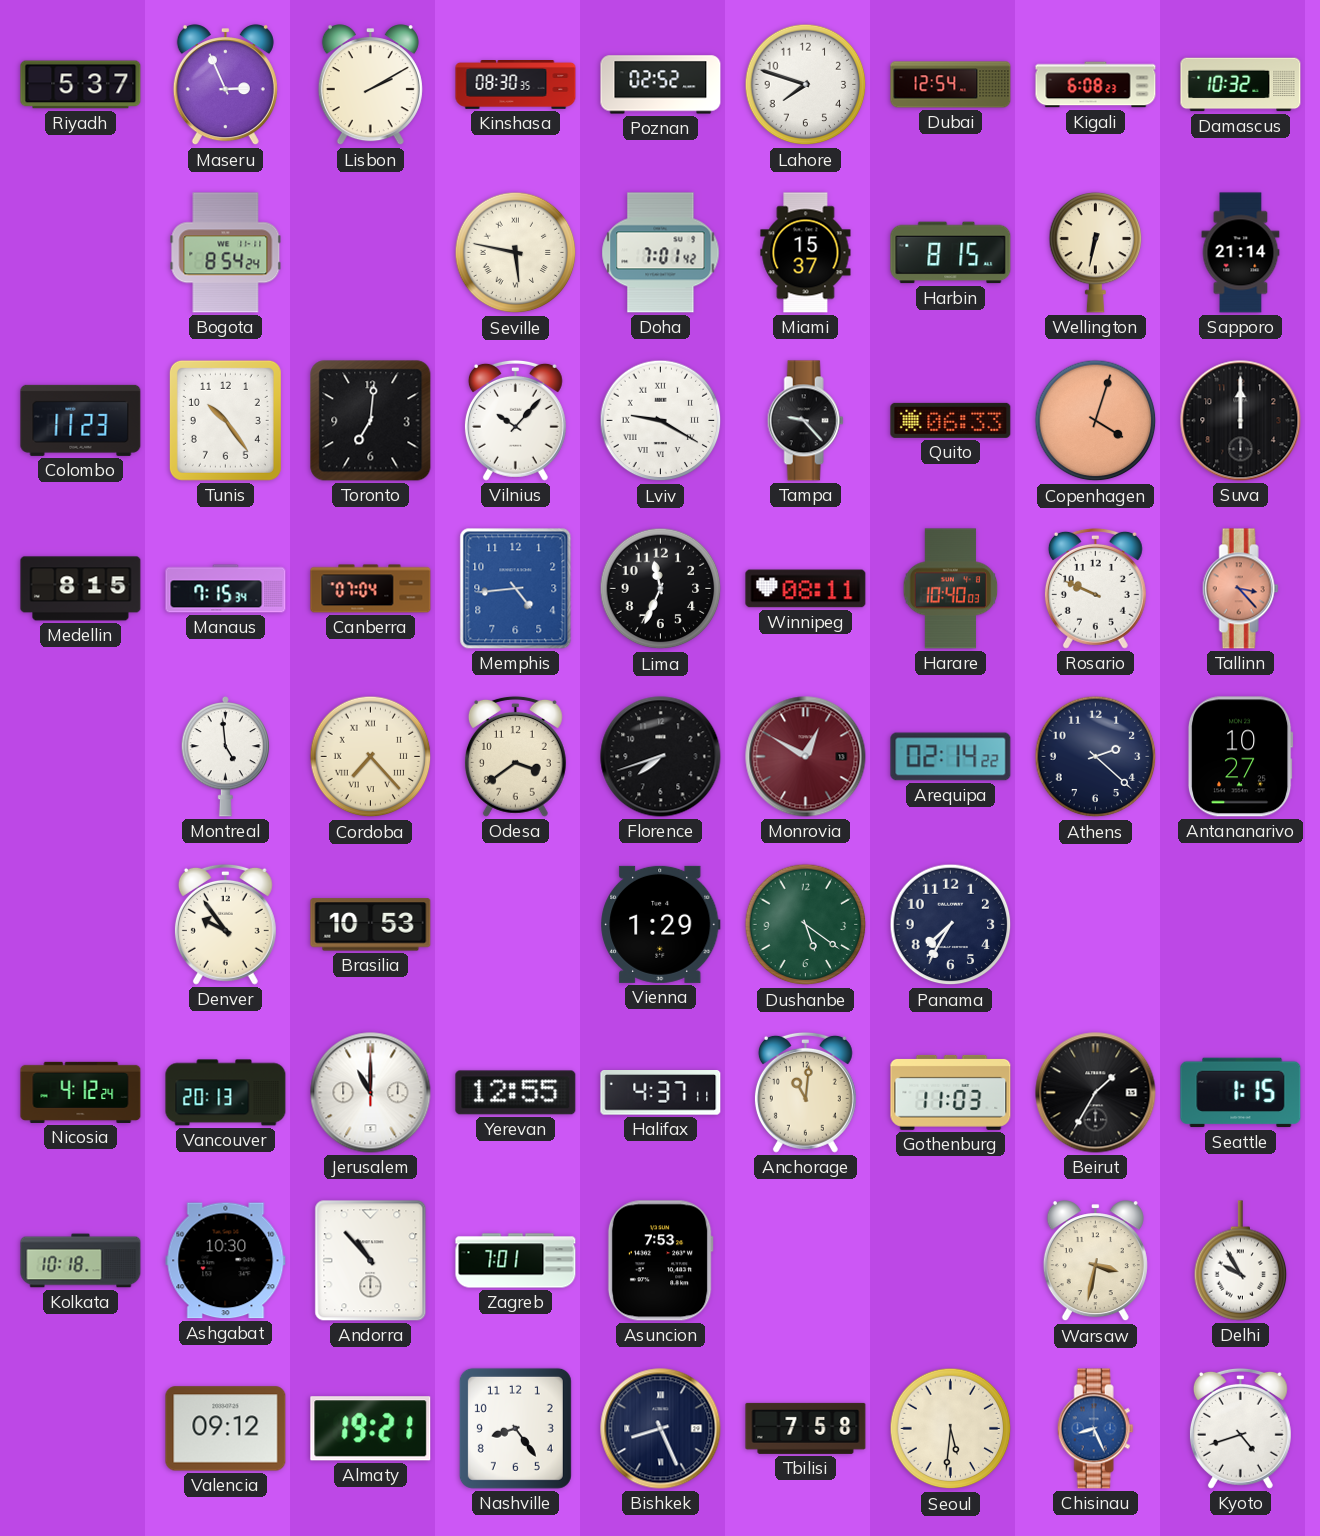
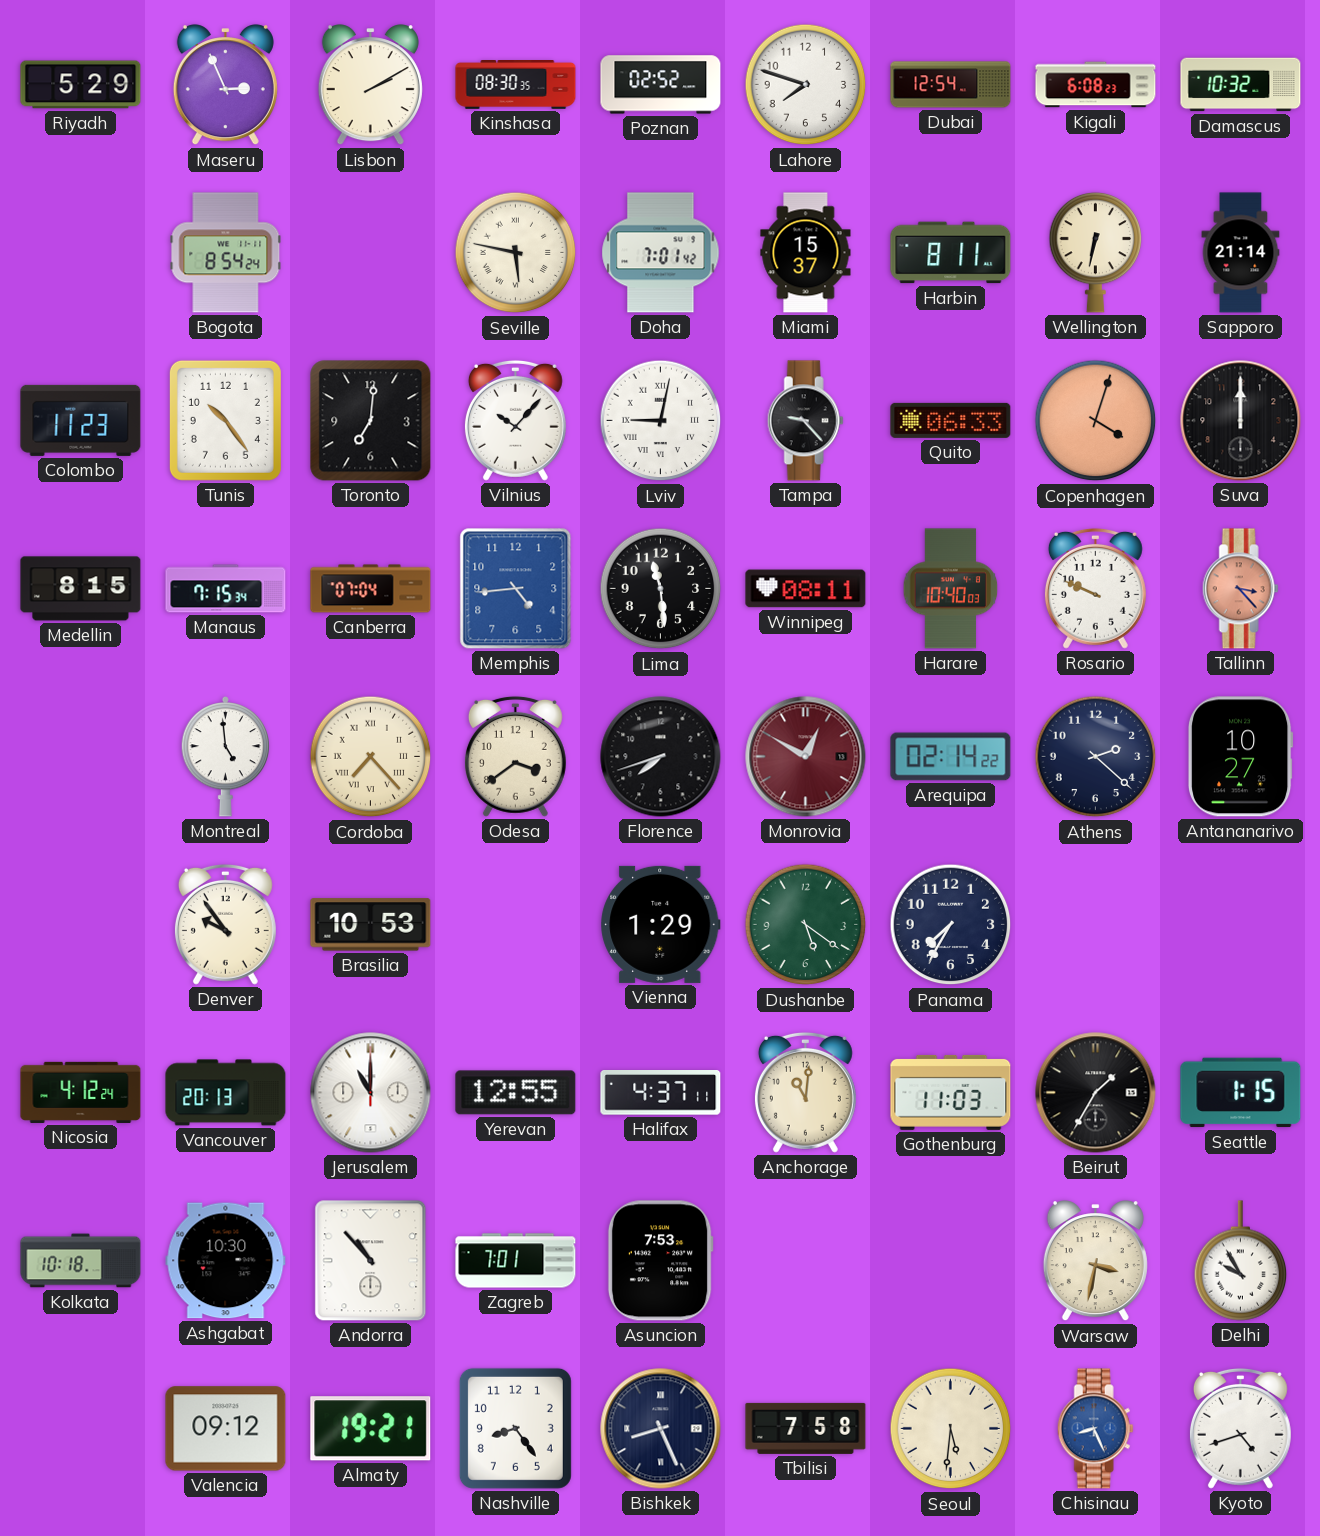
Riyadh: 5:37 -> 5:29
Harbin: 8:15 -> 8:11
Lviv: 9:20 -> 9:02
Lima: 11:34 -> 11:29
